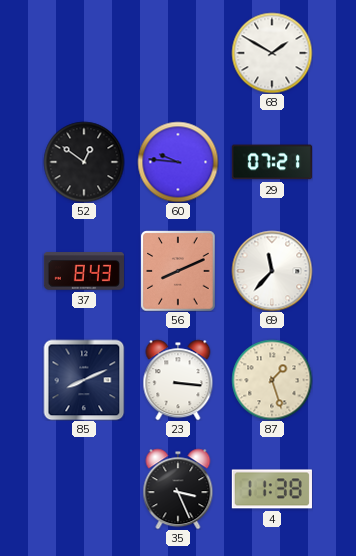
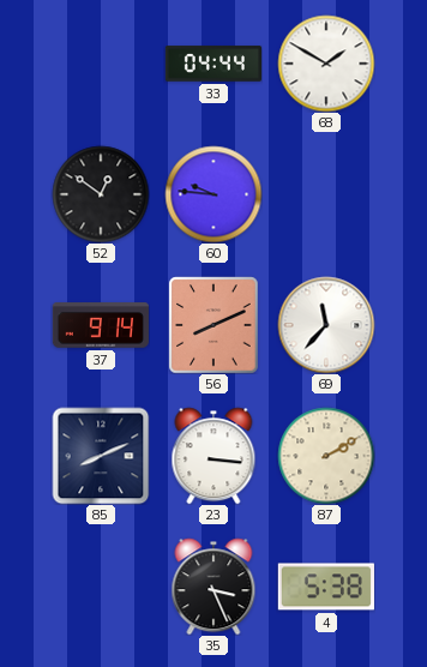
33: none -> 04:44
29: 07:21 -> none
37: 8:43 -> 9:14
87: 1:27 -> 2:10
4: 11:38 -> 5:38
